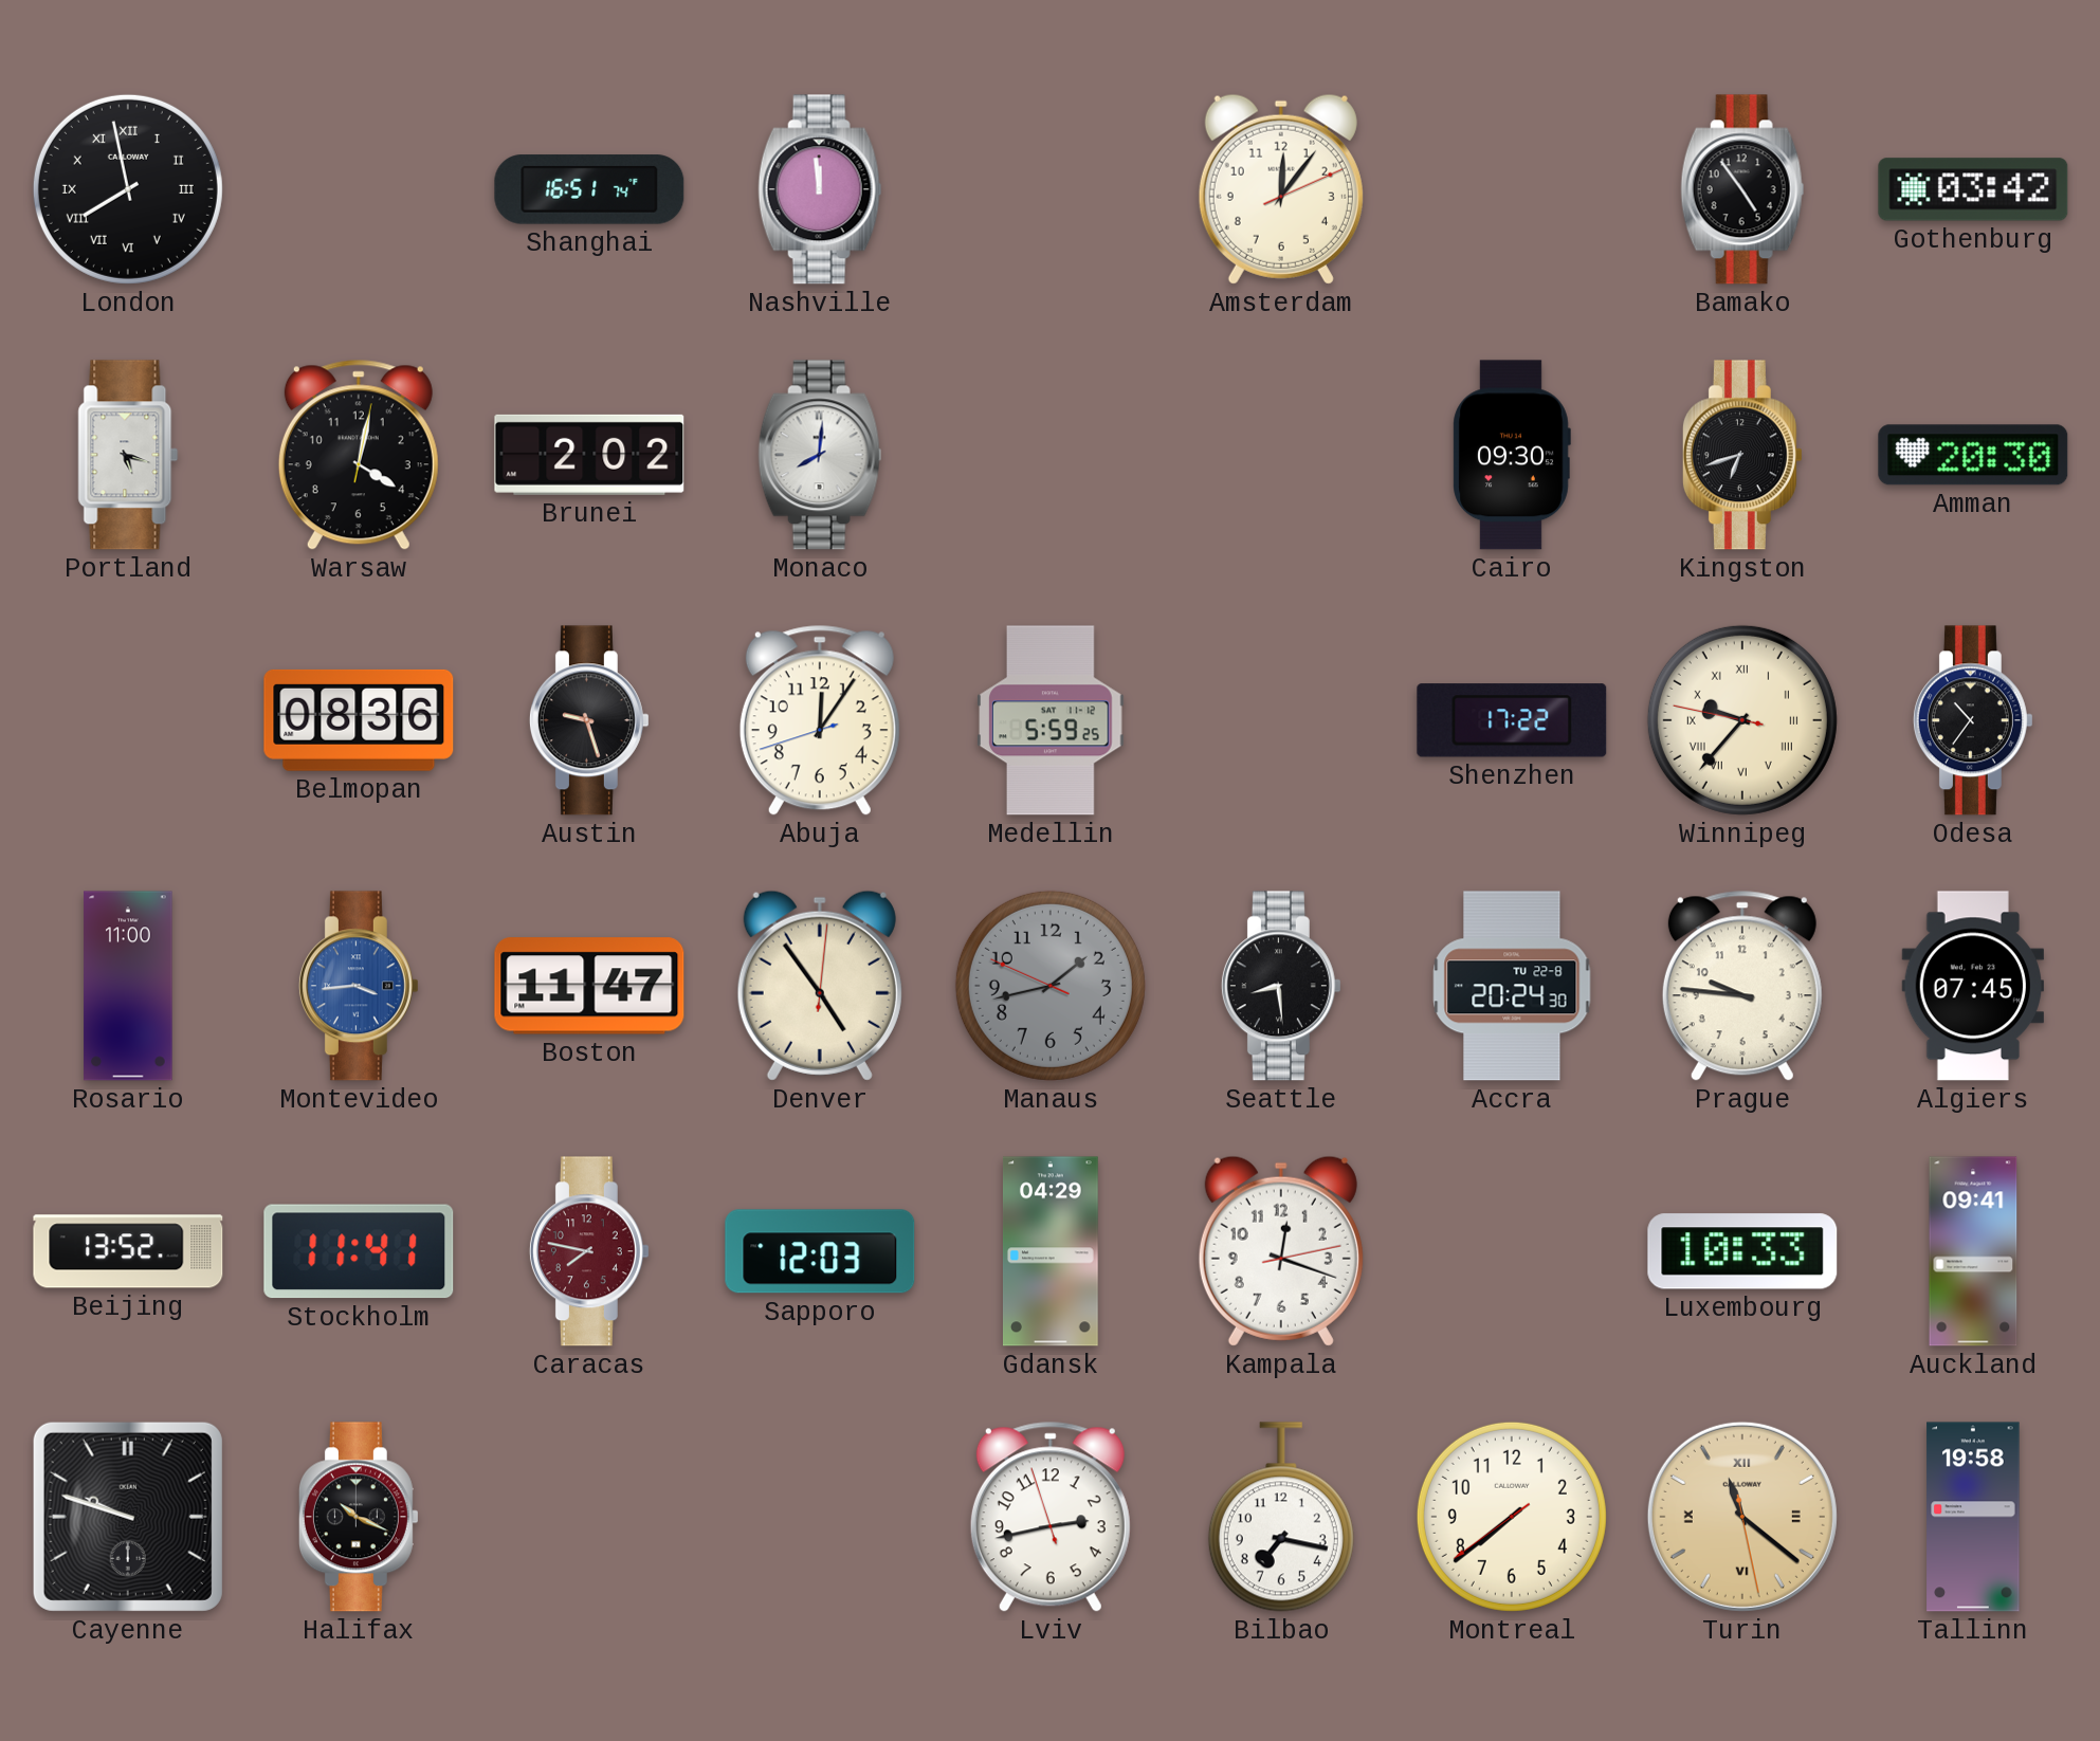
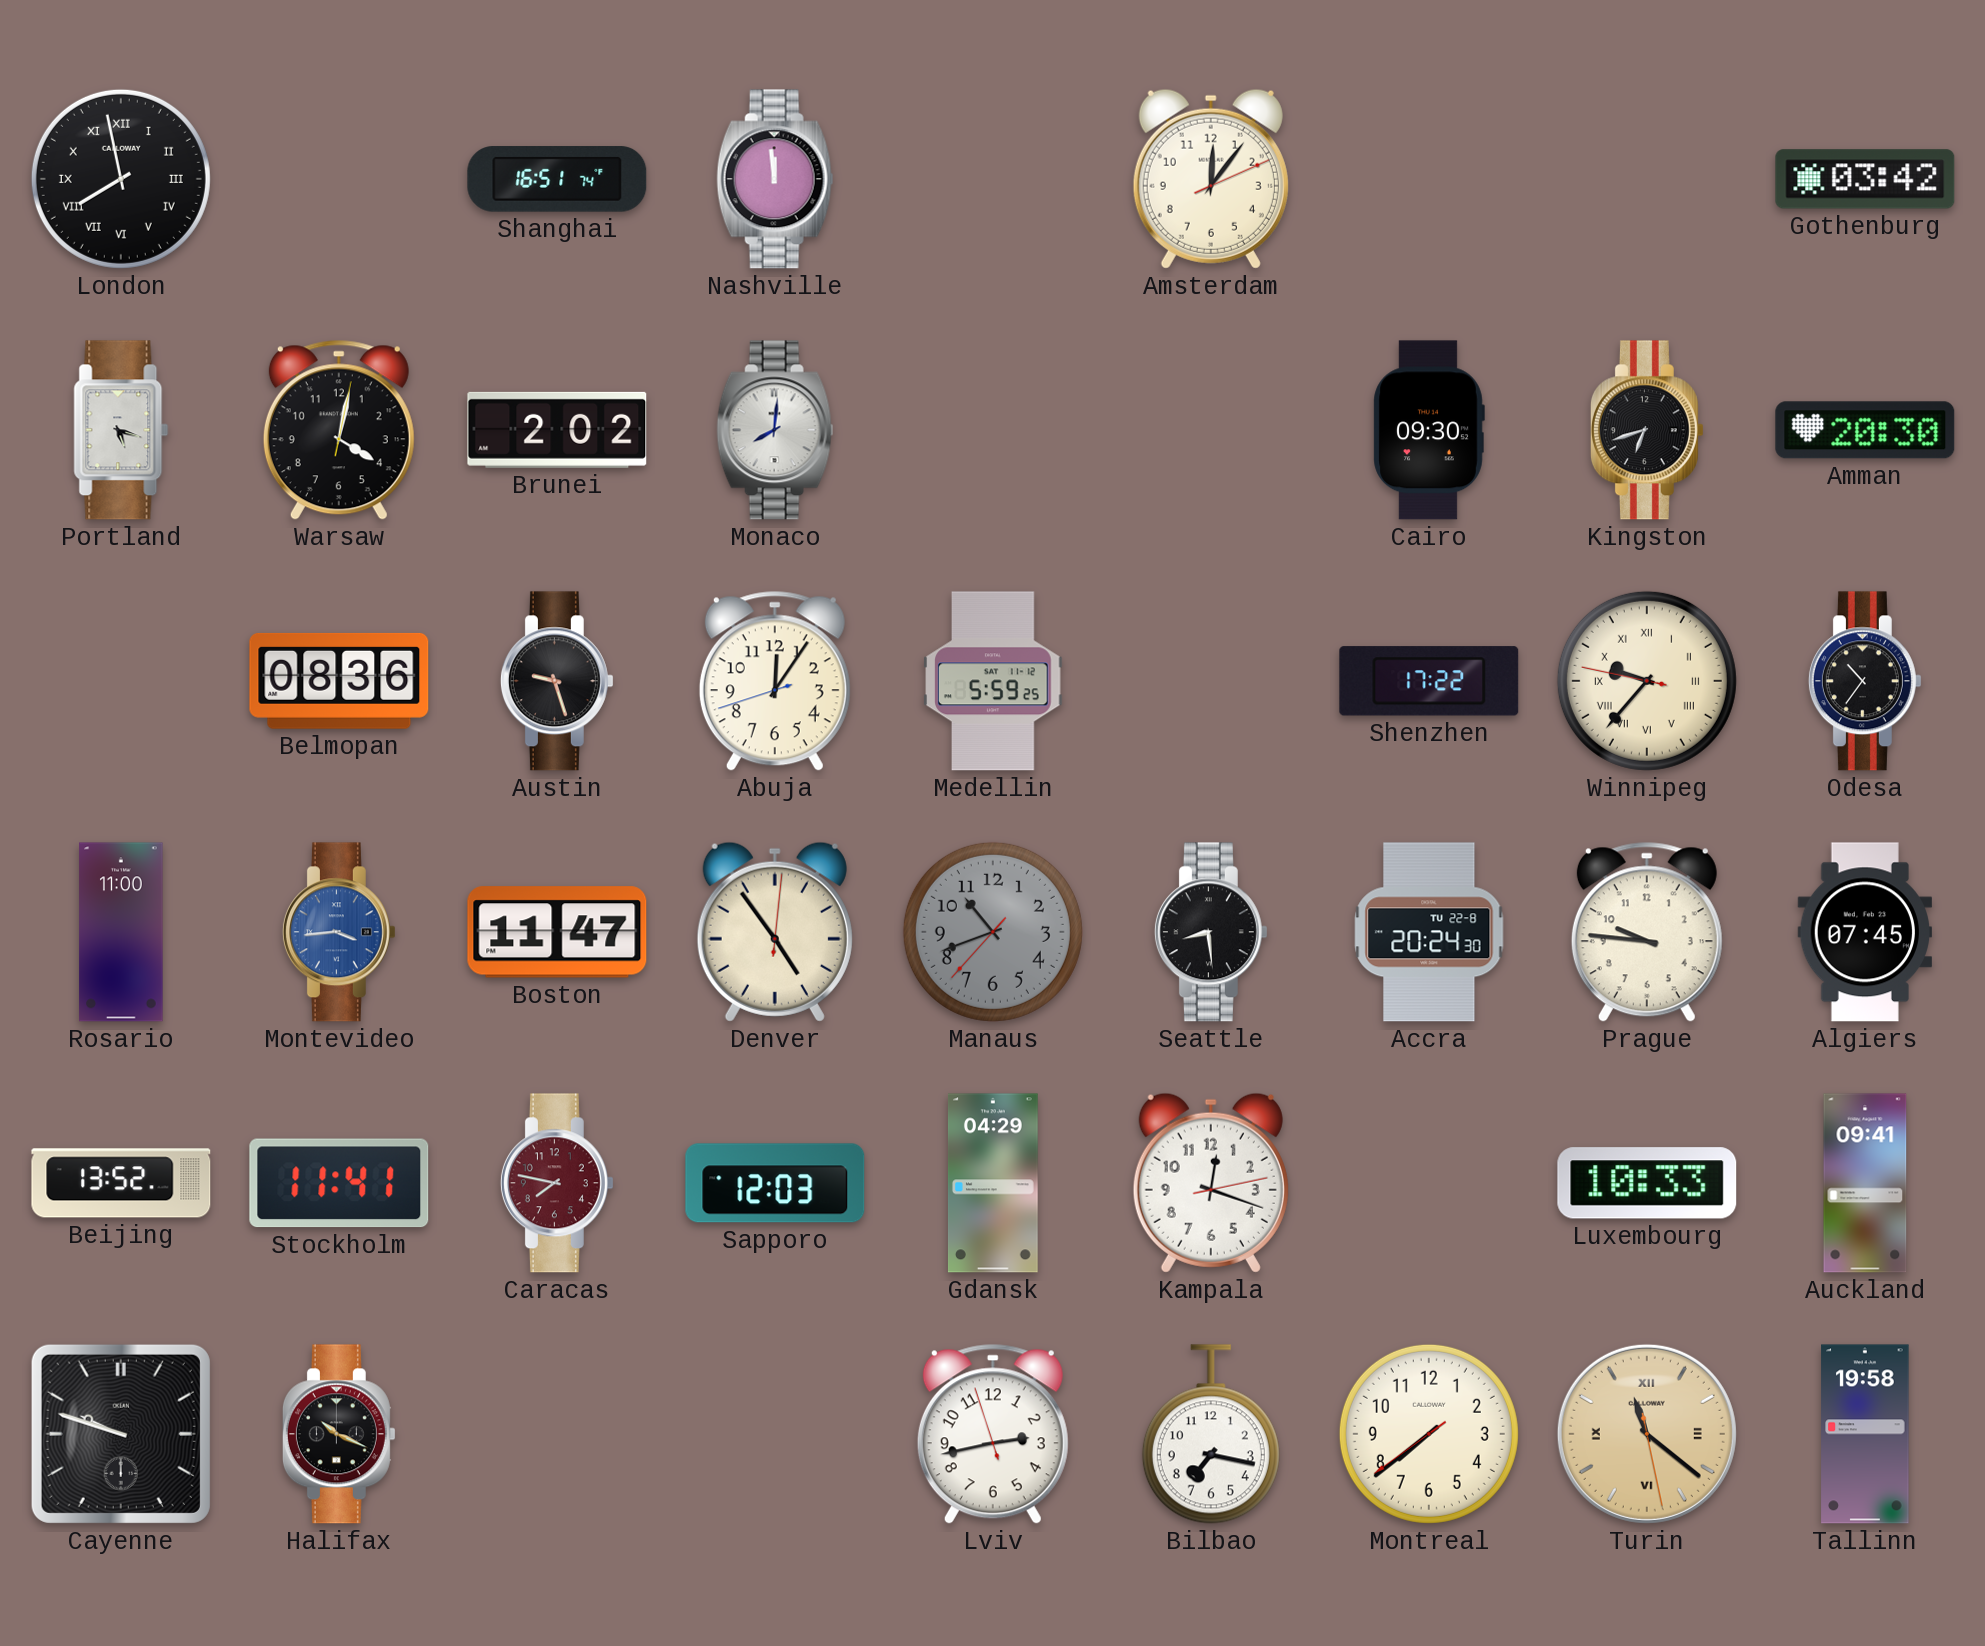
Bamako: 4:54 -> none
Manaus: 1:42 -> 10:41
